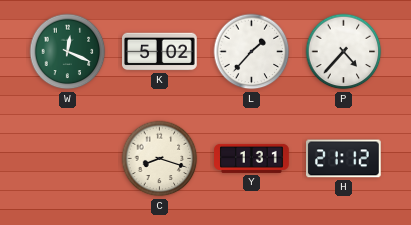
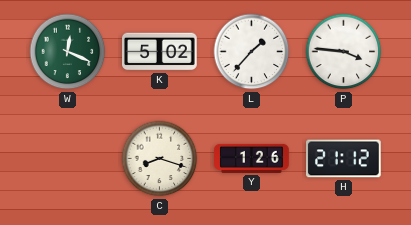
P: 4:37 -> 3:46
Y: 1:31 -> 1:26
